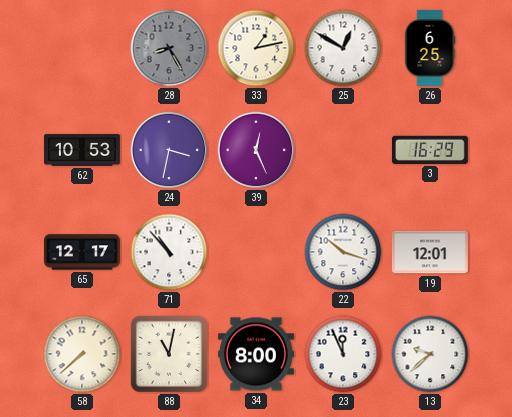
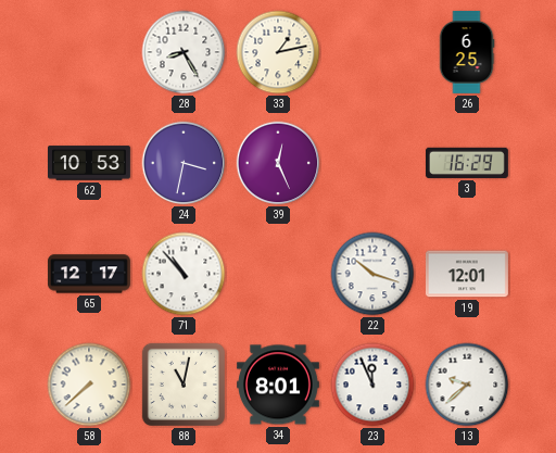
28 dial: grey -> white
25: 12:50 -> none
34: 8:00 -> 8:01
